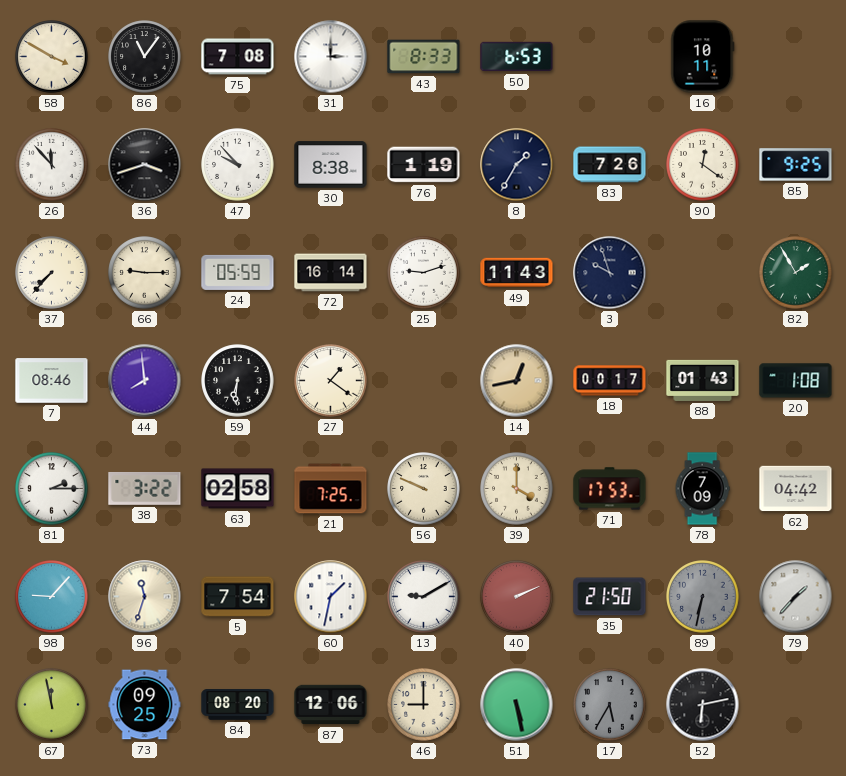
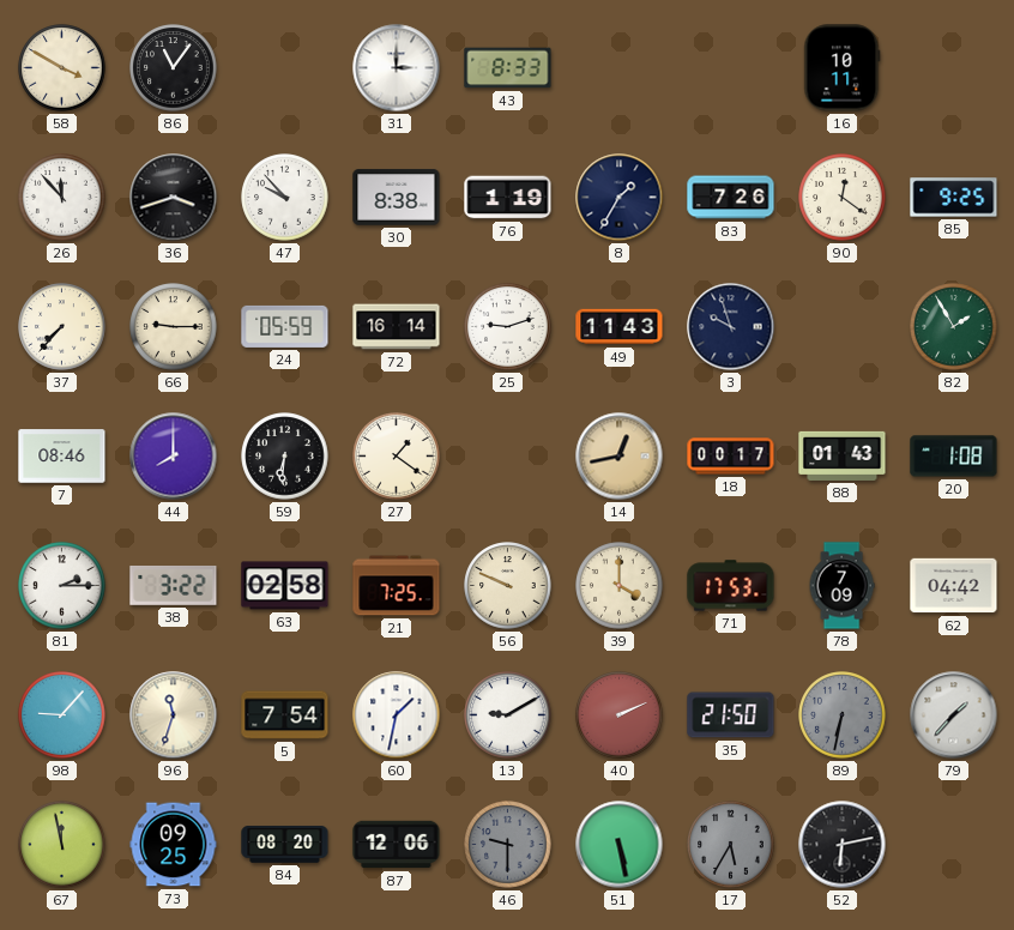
75: 7:08 -> none
50: 6:53 -> none
44: 7:59 -> 8:00
46: 9:00 -> 9:30
46 dial: cream -> grey
